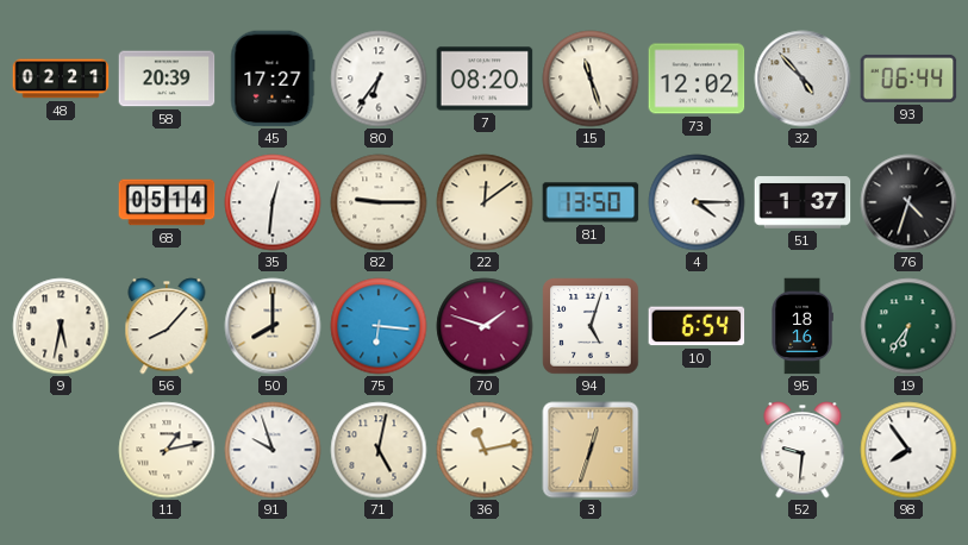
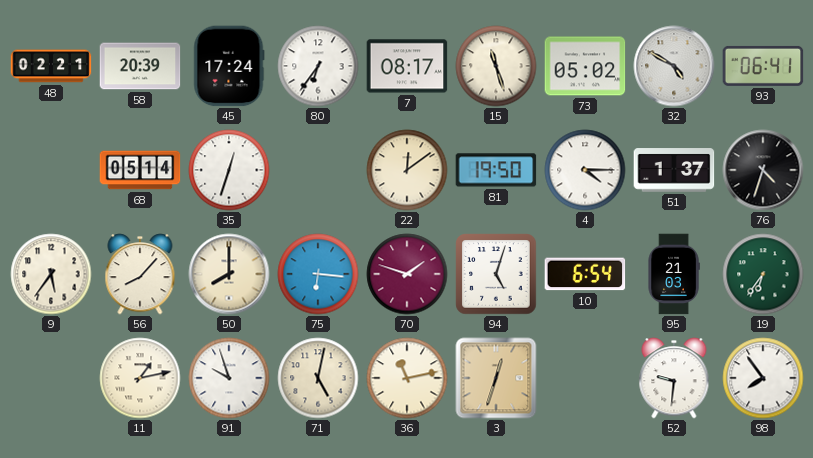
45: 17:27 -> 17:24
7: 08:20 -> 08:17
73: 12:02 -> 05:02
32: 4:53 -> 4:50
93: 06:44 -> 06:41
35: 12:31 -> 12:33
82: 9:15 -> none
81: 13:50 -> 19:50
9: 5:32 -> 5:36
95: 18:16 -> 21:03
